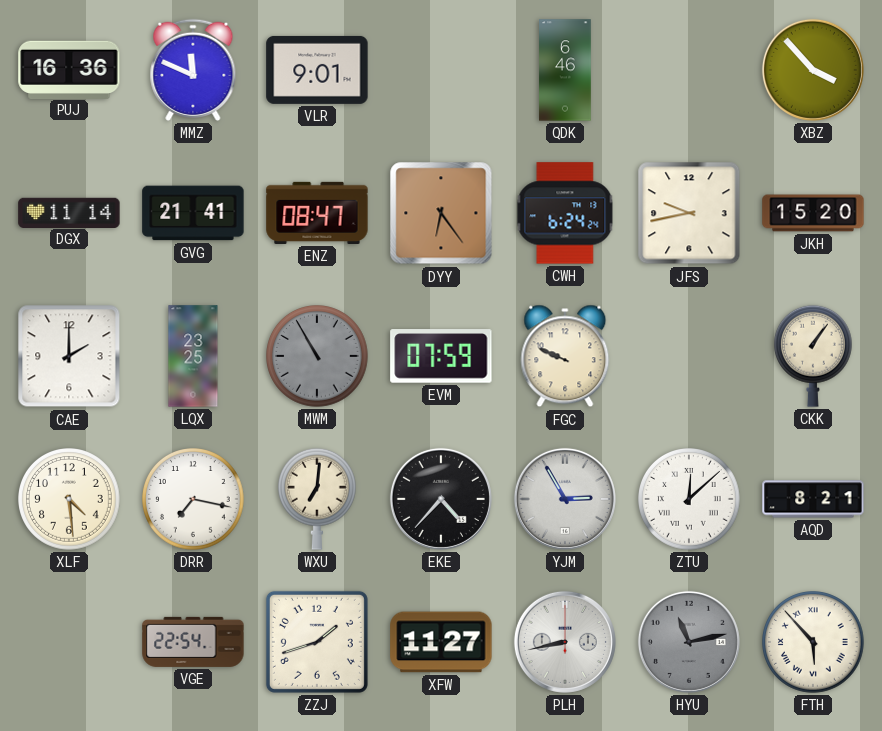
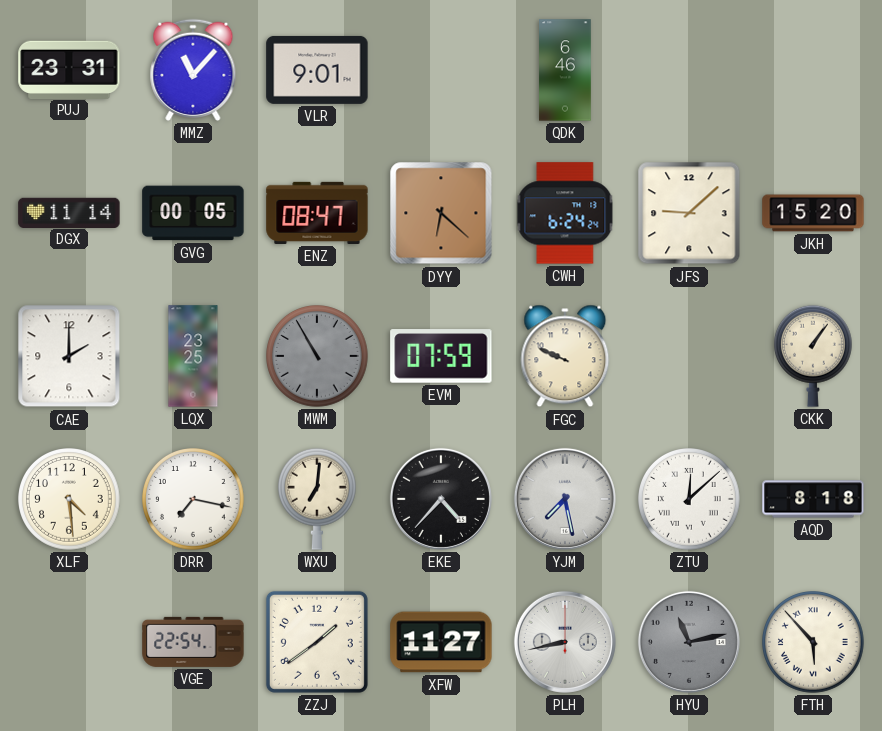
PUJ: 16:36 -> 23:31
MMZ: 11:49 -> 11:07
XBZ: 3:53 -> none
GVG: 21:41 -> 00:05
DYY: 6:24 -> 6:22
JFS: 9:43 -> 9:08
YJM: 2:55 -> 7:28
AQD: 8:21 -> 8:18
ZZJ: 1:42 -> 1:39
